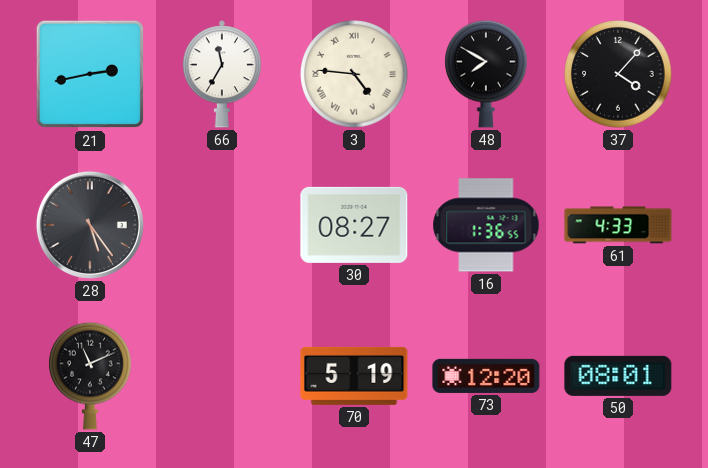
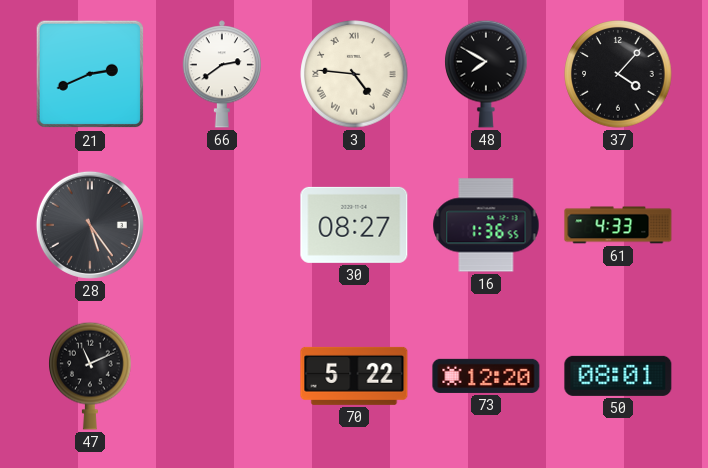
21: 2:43 -> 2:41
66: 11:35 -> 2:39
70: 5:19 -> 5:22
